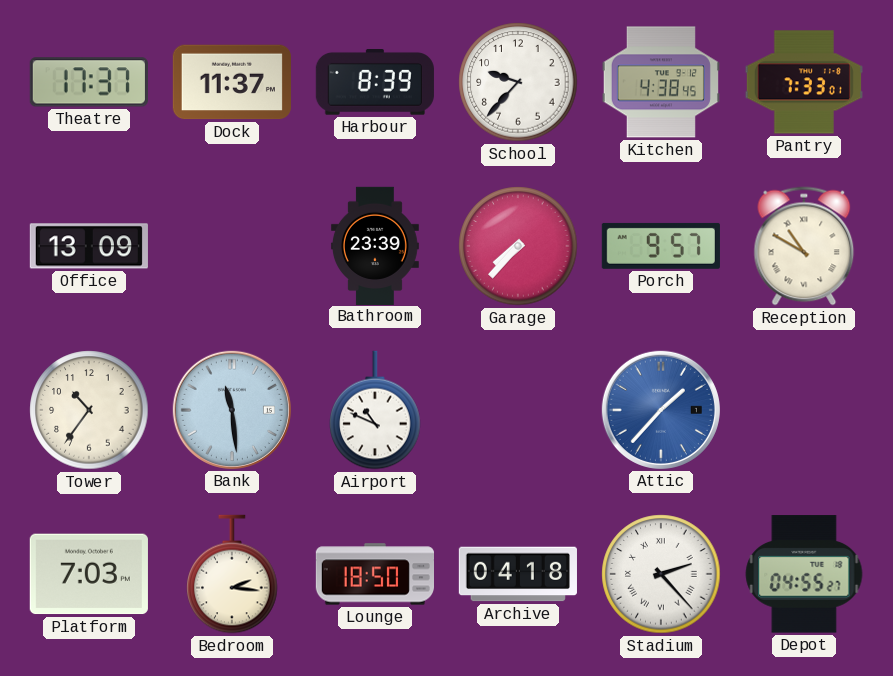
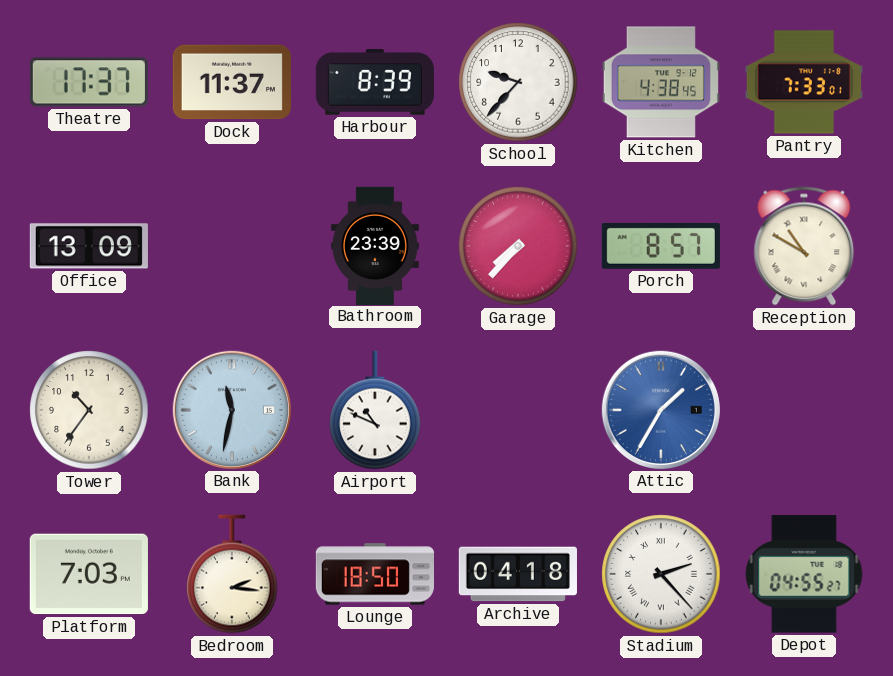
Porch: 9:57 -> 8:57
Bank: 11:29 -> 11:32
Attic: 1:37 -> 1:35
